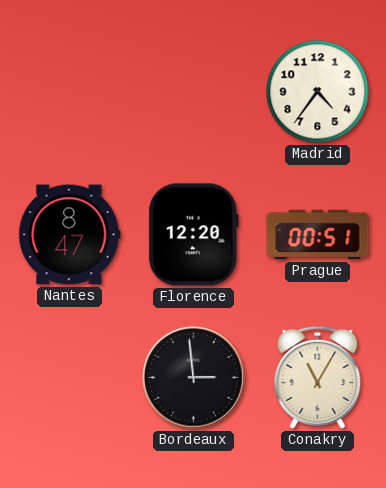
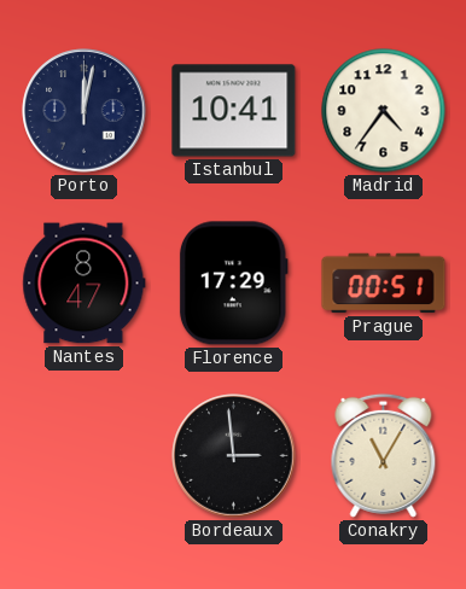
Porto: none -> 12:02
Istanbul: none -> 10:41
Florence: 12:20 -> 17:29
